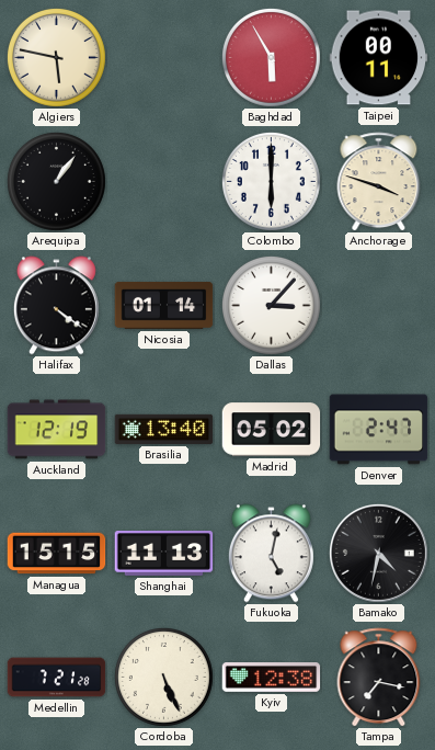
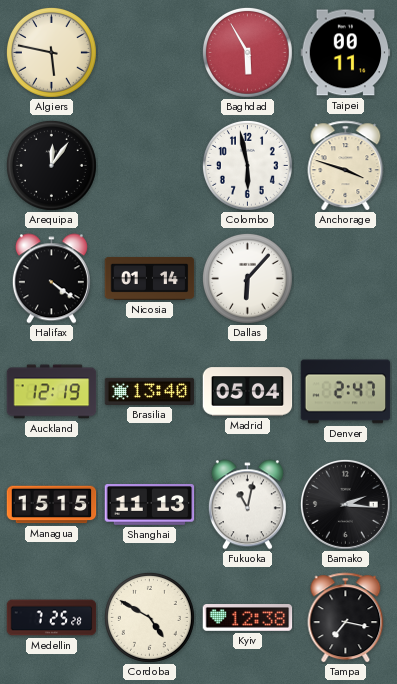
Arequipa: 1:06 -> 12:06
Colombo: 6:00 -> 5:58
Dallas: 3:07 -> 6:07
Madrid: 05:02 -> 05:04
Fukuoka: 5:02 -> 11:02
Bamako: 4:32 -> 2:16
Medellin: 7:21 -> 7:25
Cordoba: 5:26 -> 4:50
